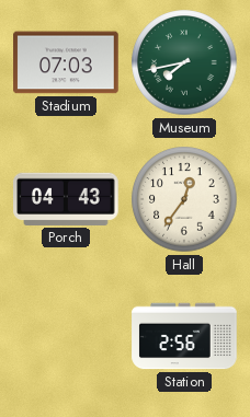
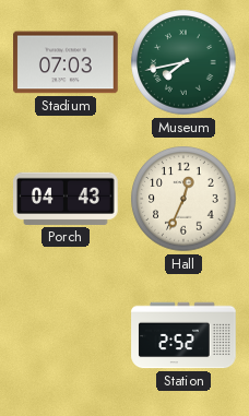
Hall: 12:36 -> 12:34
Station: 2:56 -> 2:52
